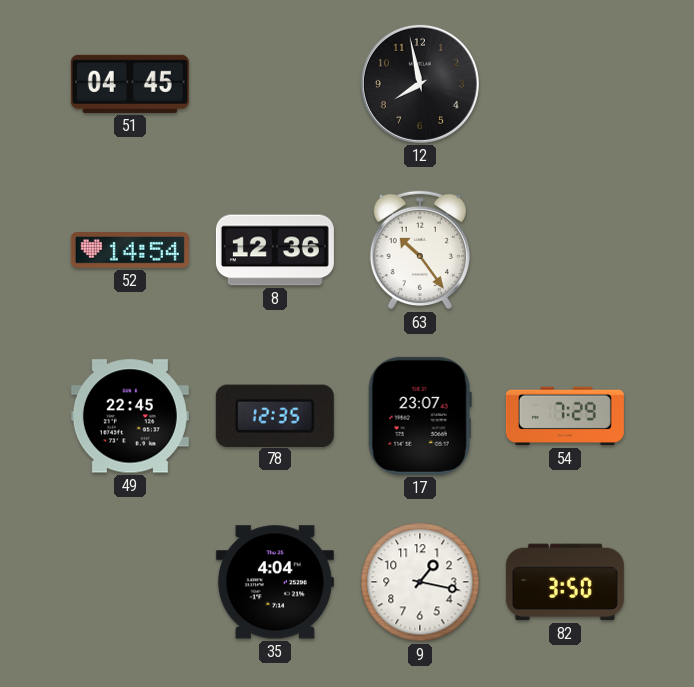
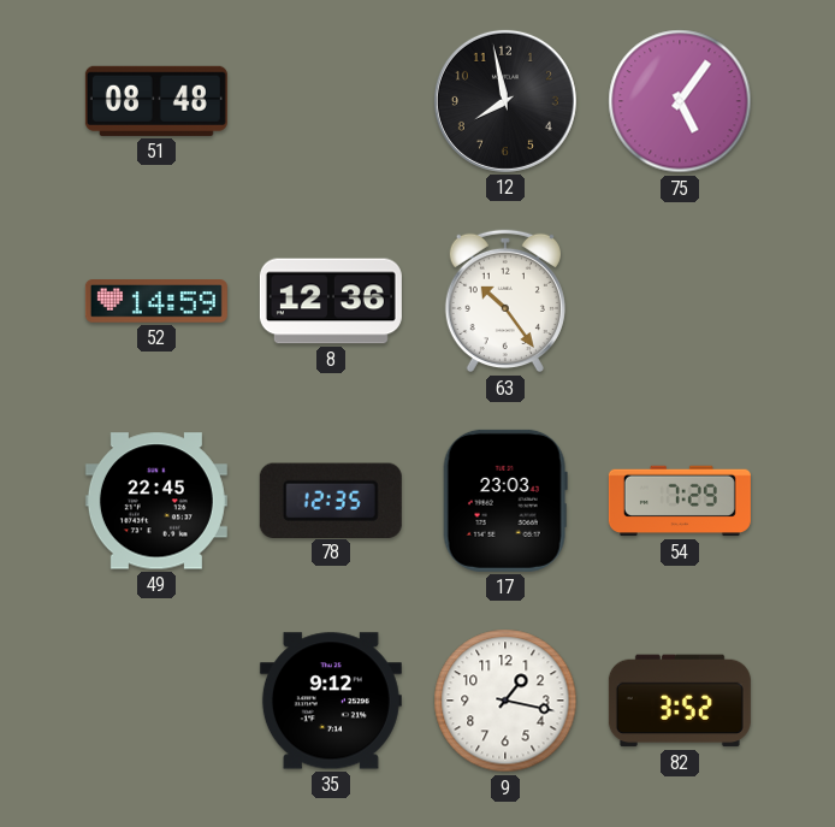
51: 04:45 -> 08:48
75: none -> 5:06
52: 14:54 -> 14:59
17: 23:07 -> 23:03
35: 4:04 -> 9:12
82: 3:50 -> 3:52
